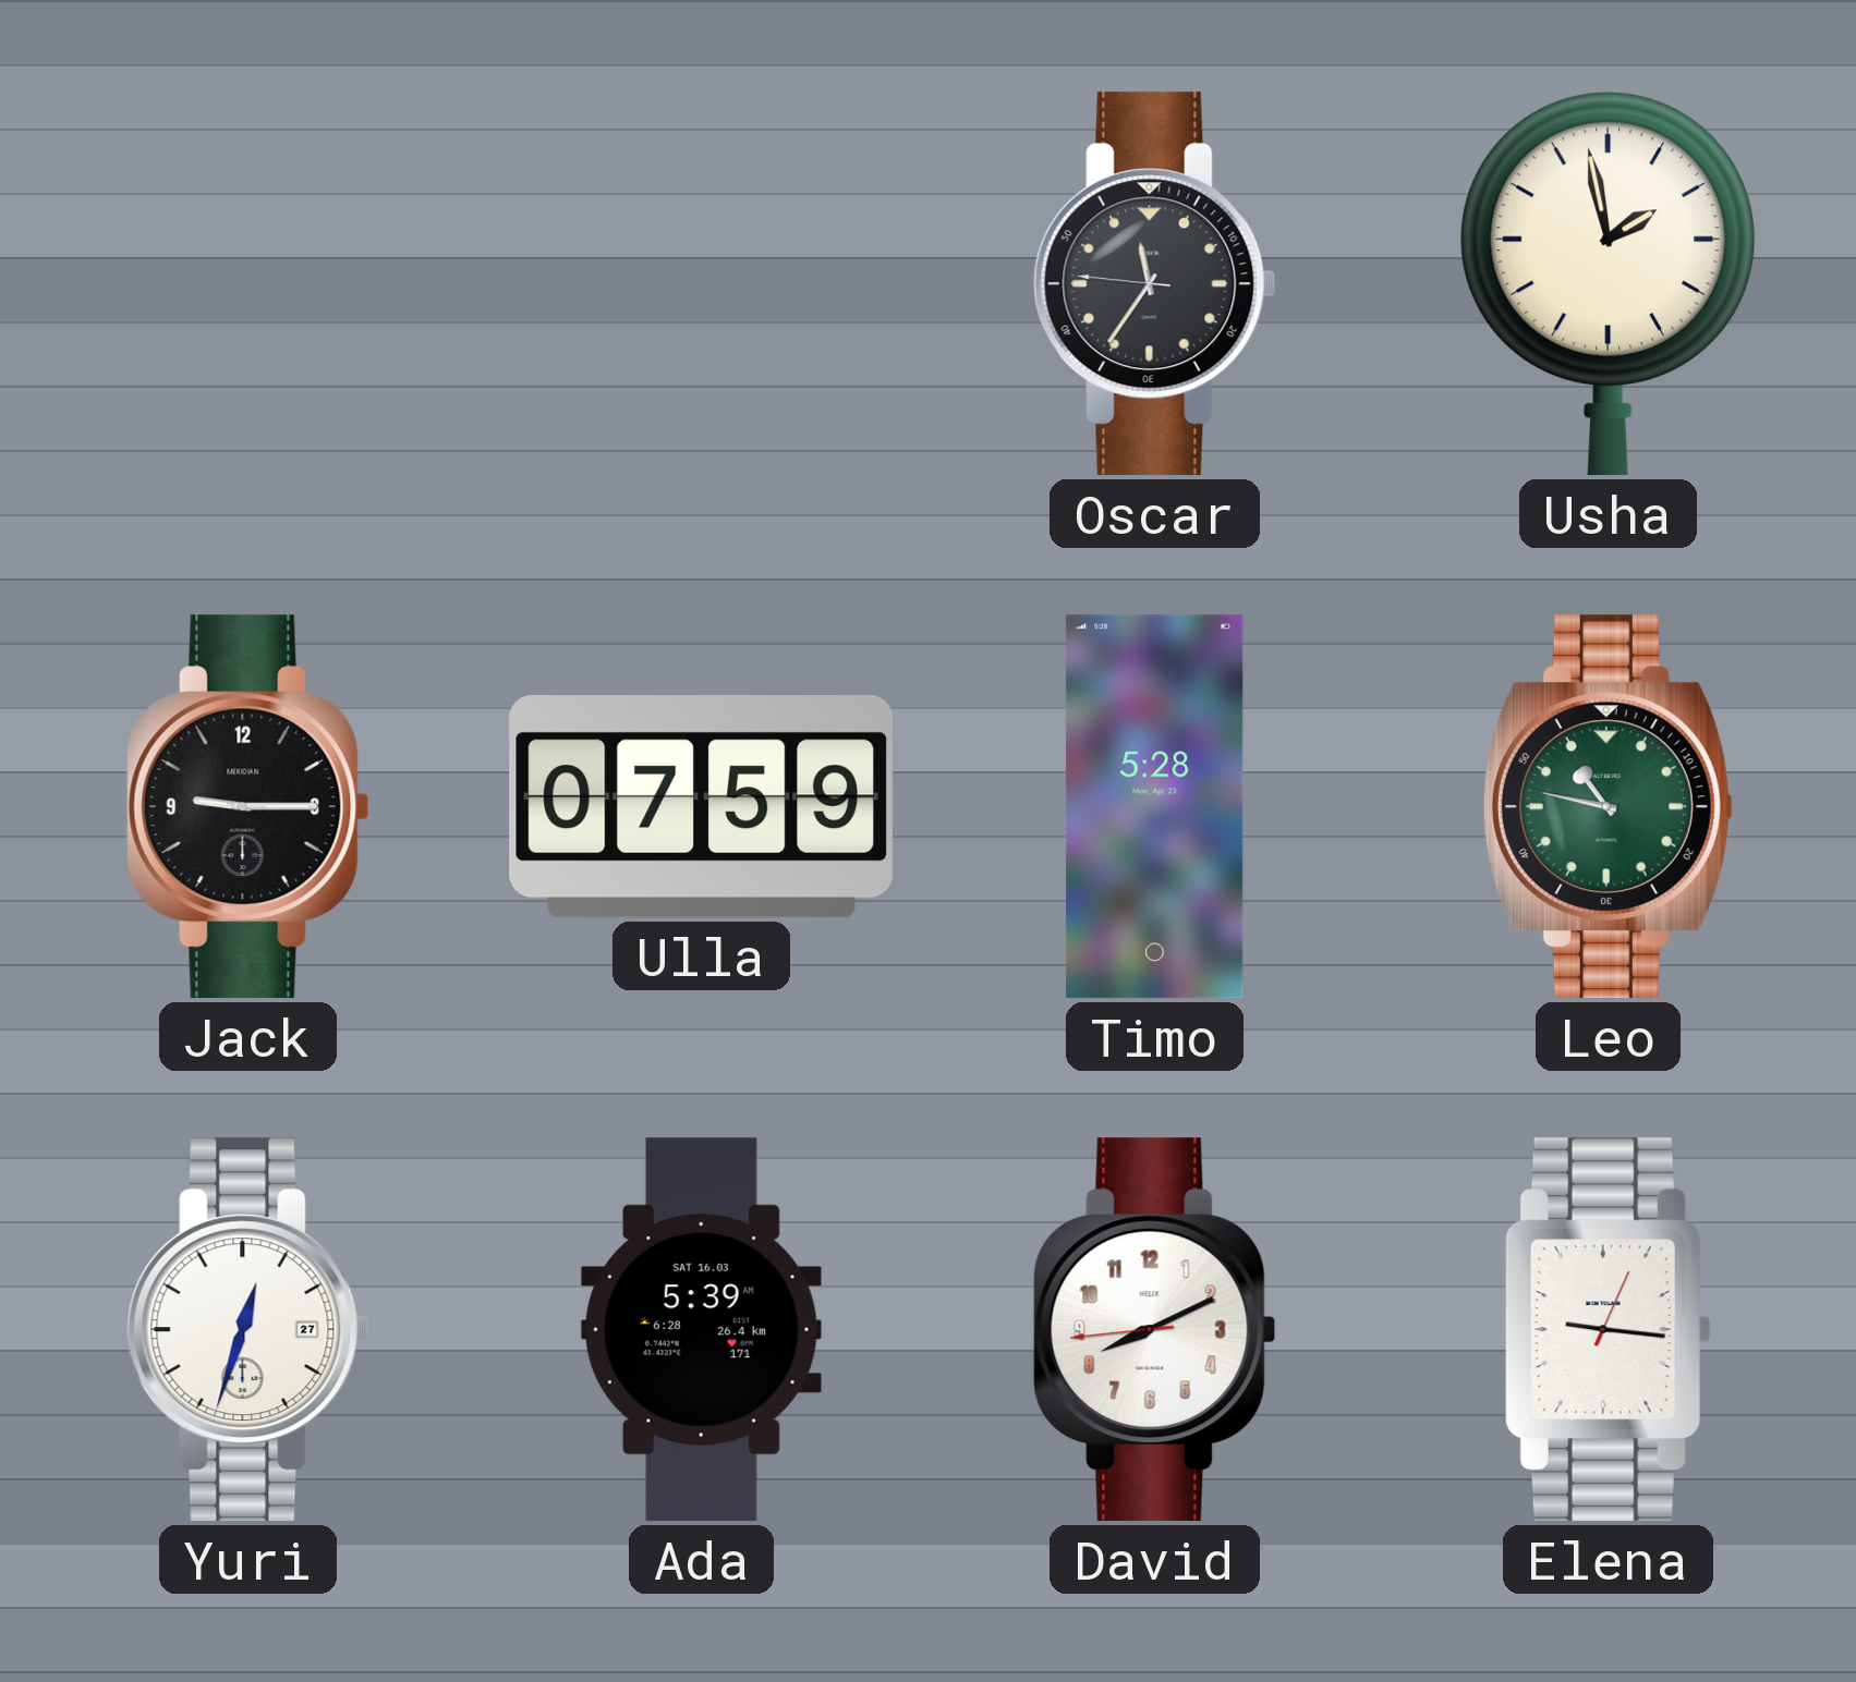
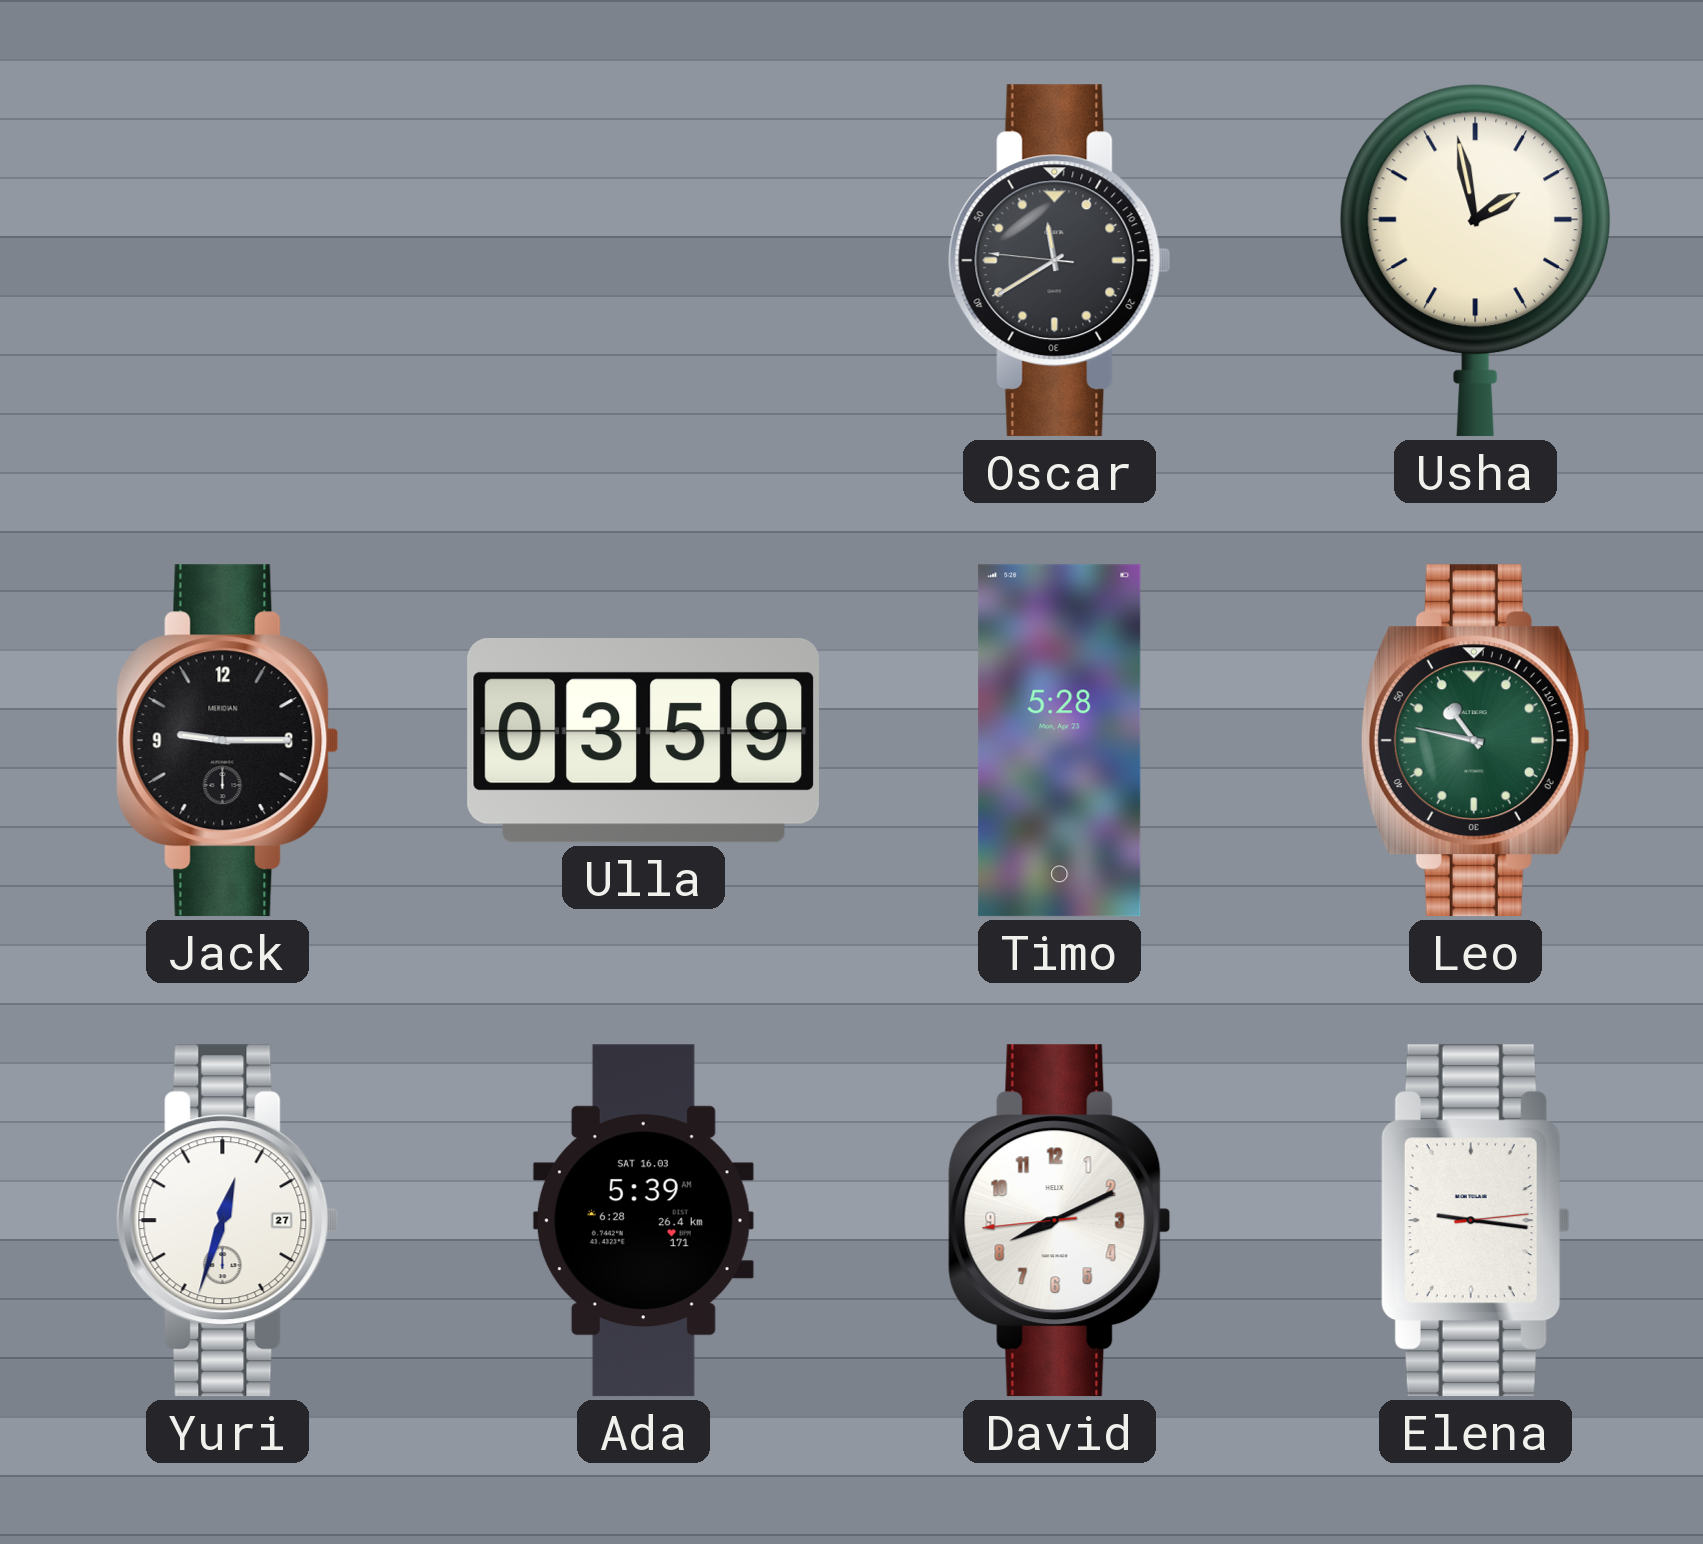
Oscar: 11:35 -> 11:39
Ulla: 07:59 -> 03:59
Elena: 9:16:04 -> 9:16:14
